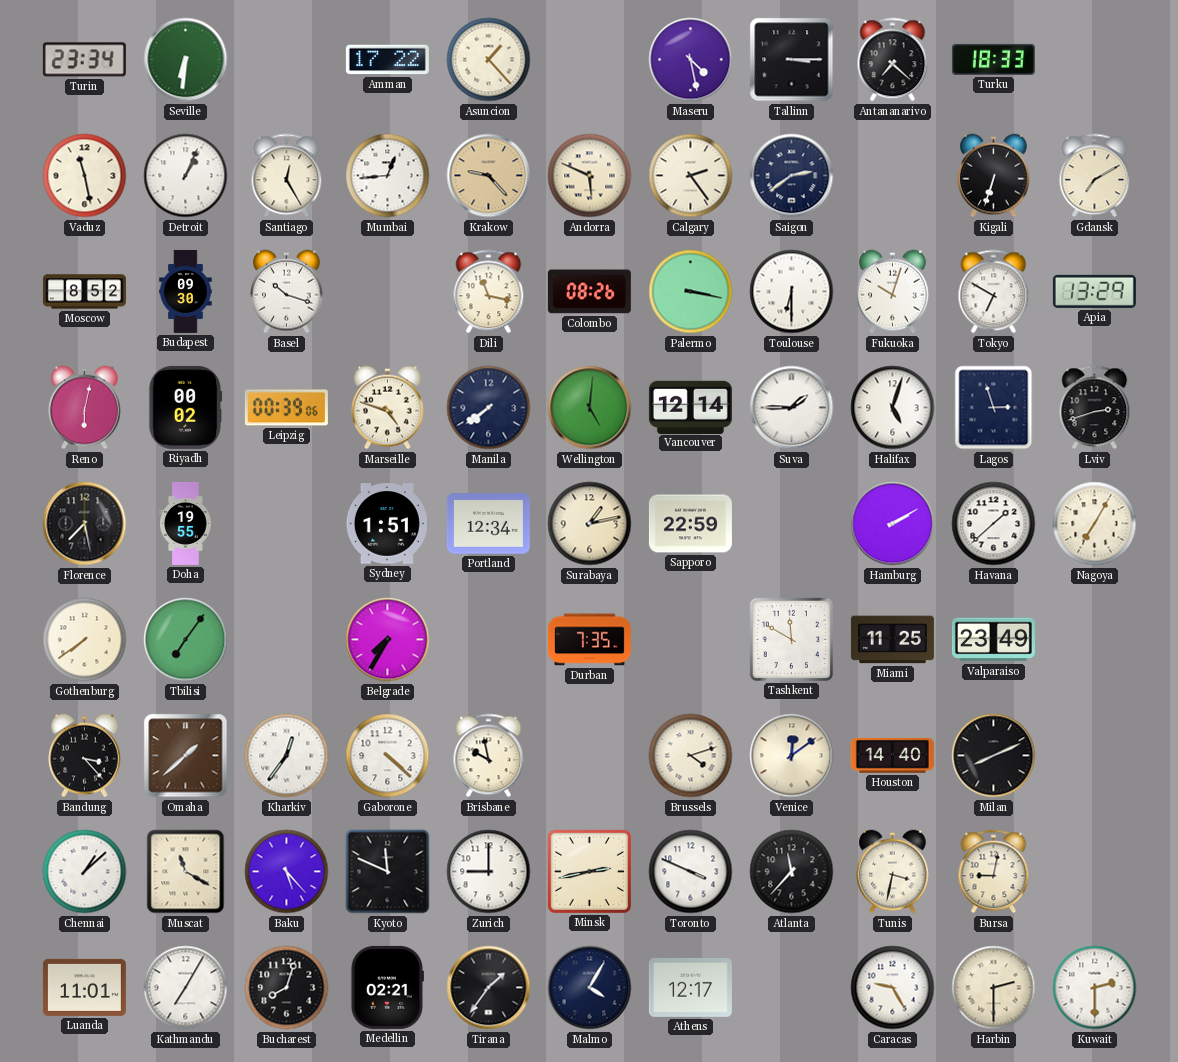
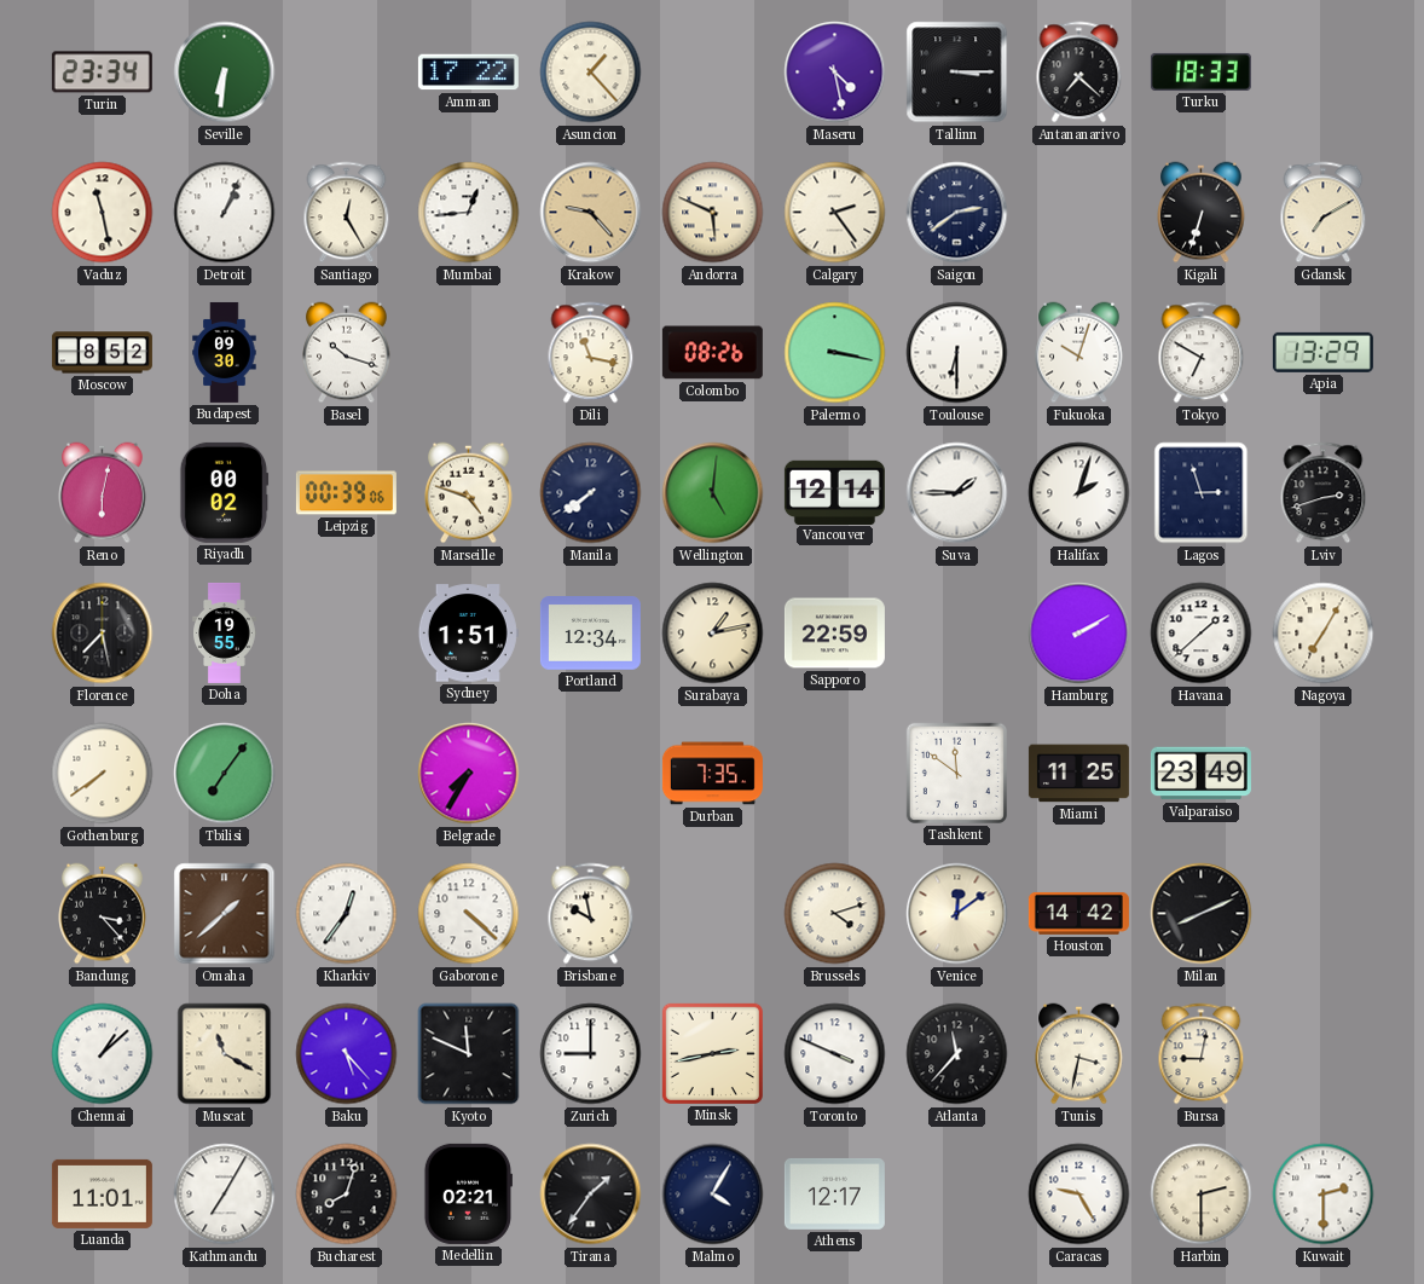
Halifax: 5:03 -> 2:03
Tashkent: 11:50 -> 11:51
Houston: 14:40 -> 14:42
